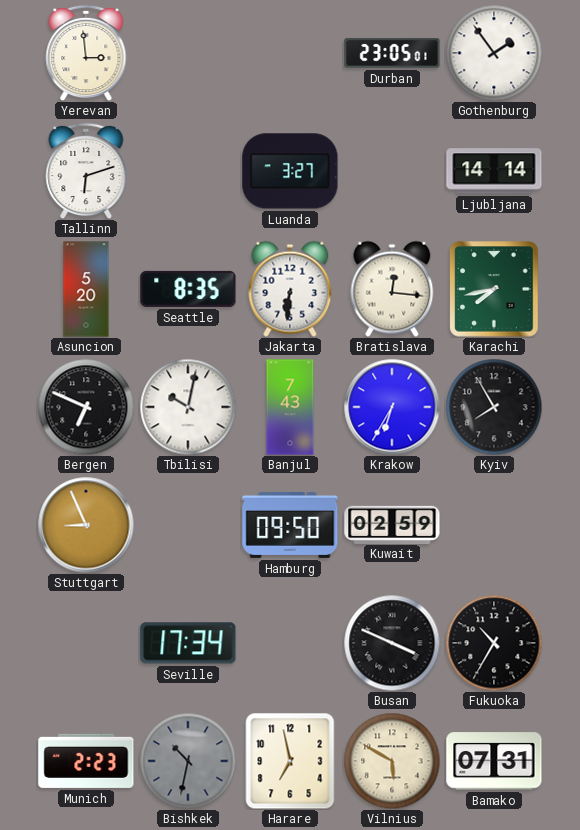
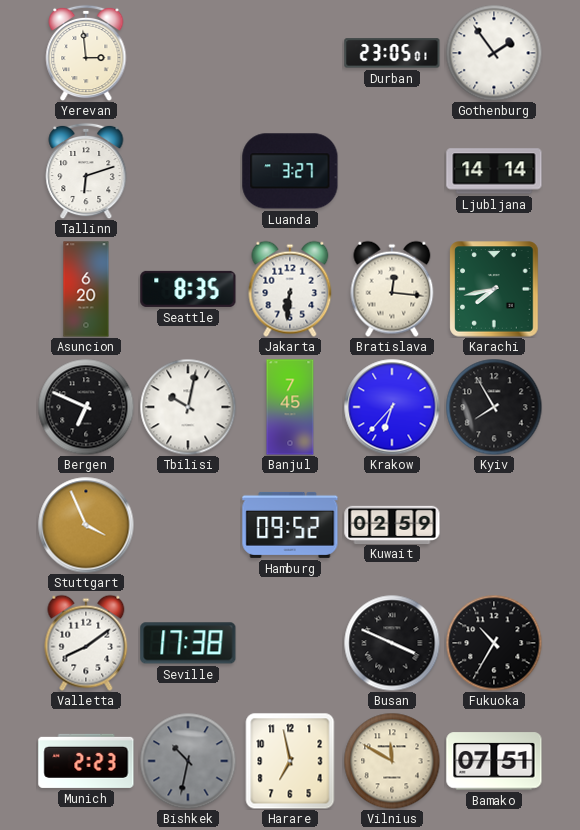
Asuncion: 5:20 -> 6:20
Banjul: 7:43 -> 7:45
Krakow: 6:35 -> 6:37
Stuttgart: 8:56 -> 3:56
Hamburg: 09:50 -> 09:52
Valletta: none -> 8:09
Seville: 17:34 -> 17:38
Vilnius: 5:50 -> 11:50
Bamako: 07:31 -> 07:51
